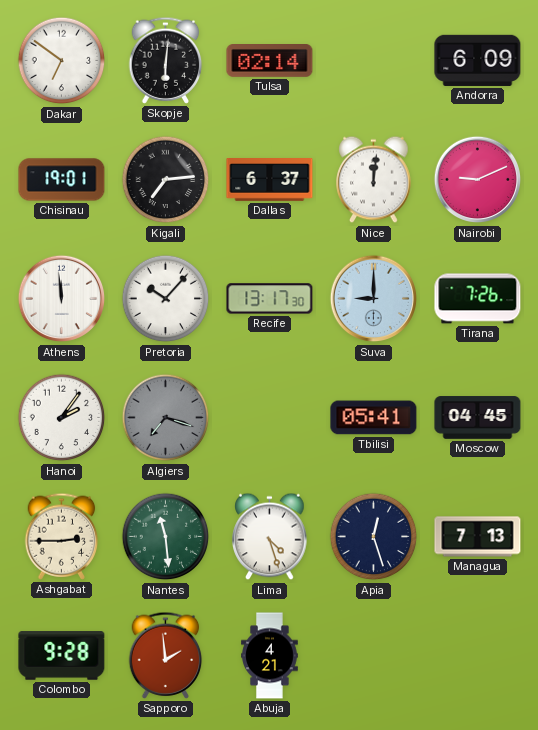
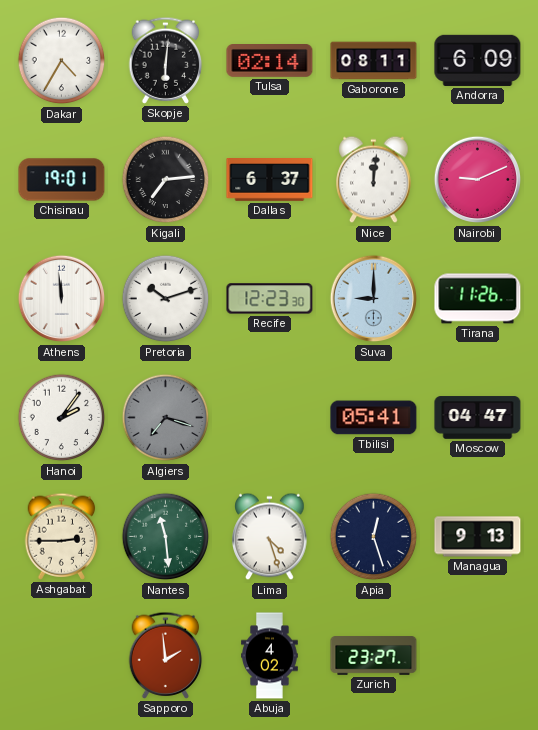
Dakar: 6:51 -> 4:35
Gaborone: none -> 08:11
Pretoria: 10:07 -> 10:12
Recife: 13:17 -> 12:23
Tirana: 7:26 -> 11:26
Moscow: 04:45 -> 04:47
Managua: 7:13 -> 9:13
Colombo: 9:28 -> none
Abuja: 4:21 -> 4:02
Zurich: none -> 23:27
